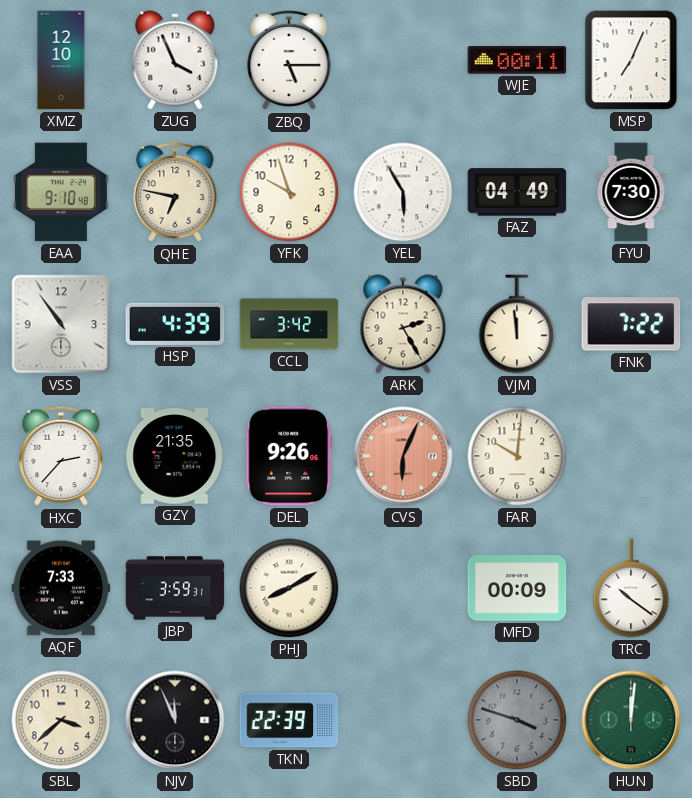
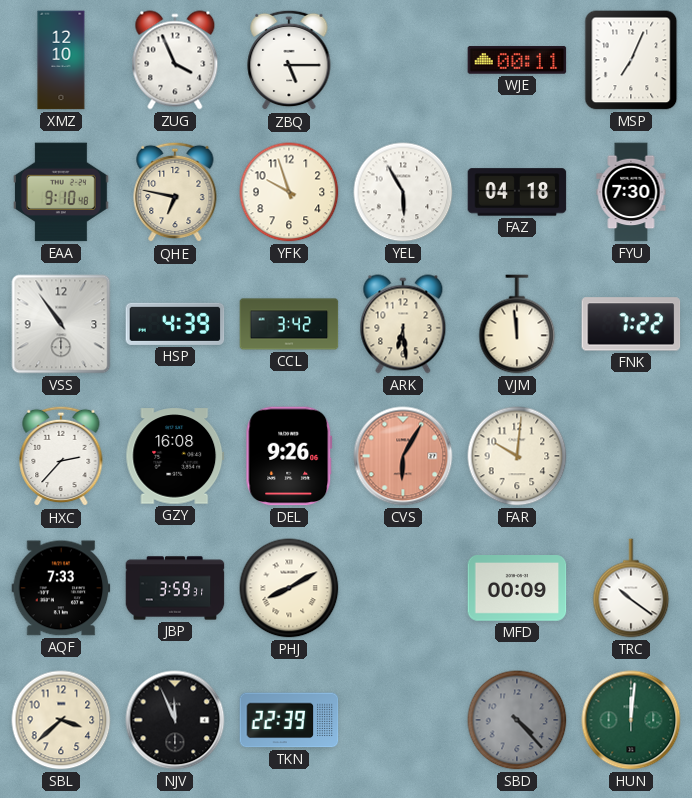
FAZ: 04:49 -> 04:18
ARK: 2:25 -> 6:29
GZY: 21:35 -> 16:08
CVS: 6:04 -> 6:05
SBD: 3:48 -> 4:23
